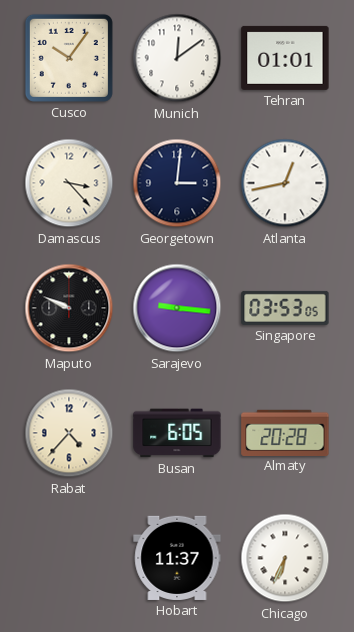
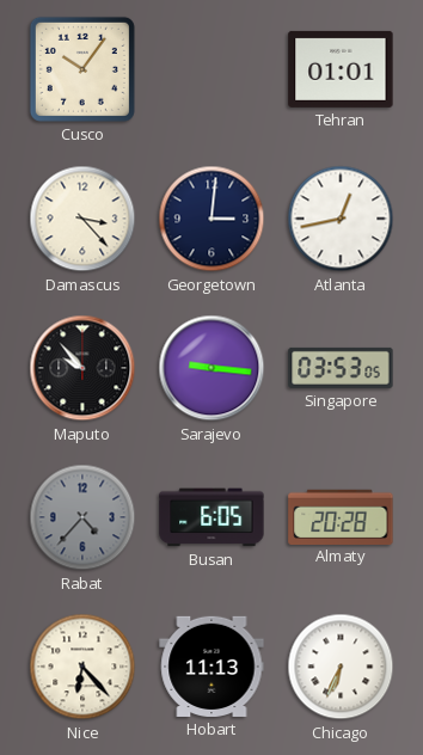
Munich: 12:09 -> none
Maputo: 9:49 -> 9:53
Rabat dial: cream -> grey
Nice: none -> 6:23
Hobart: 11:37 -> 11:13
